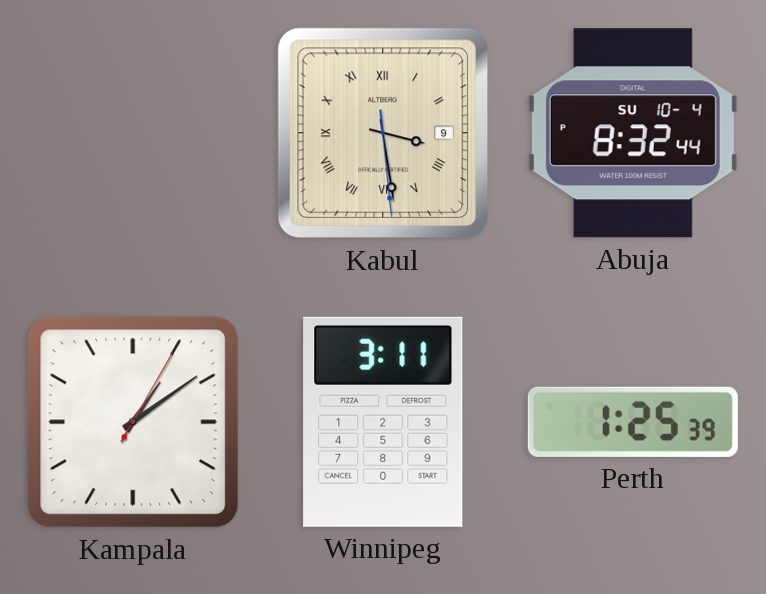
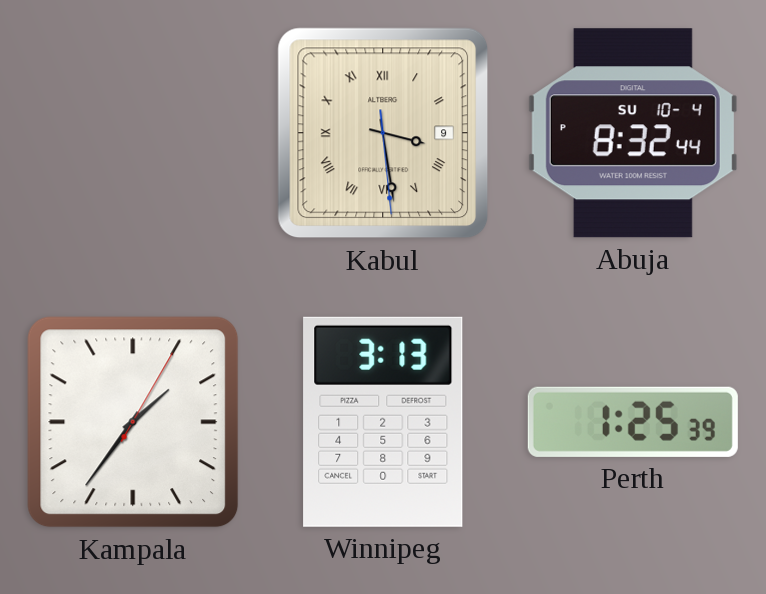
Kampala: 1:09 -> 1:36
Winnipeg: 3:11 -> 3:13
